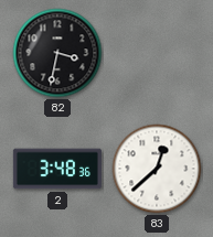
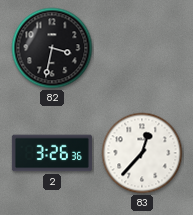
2: 3:48 -> 3:26
83: 12:38 -> 12:37
